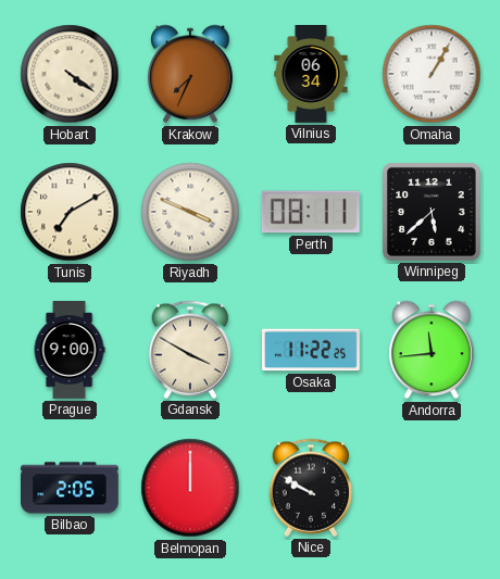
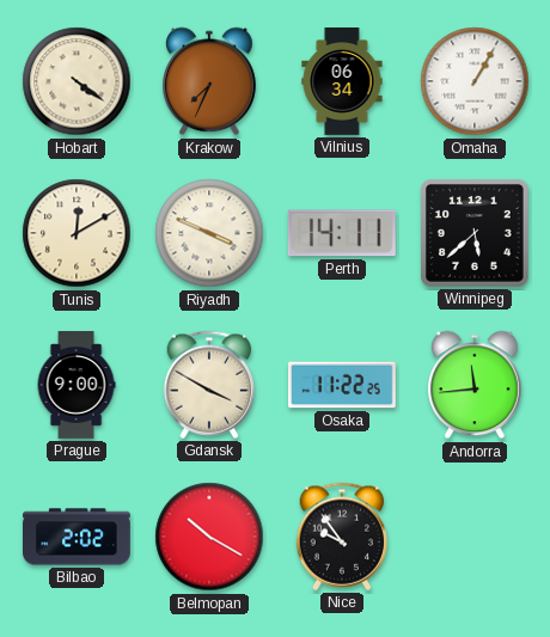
Tunis: 7:10 -> 12:10
Perth: 08:11 -> 14:11
Bilbao: 2:05 -> 2:02
Belmopan: 12:00 -> 10:20
Nice: 9:50 -> 9:54
